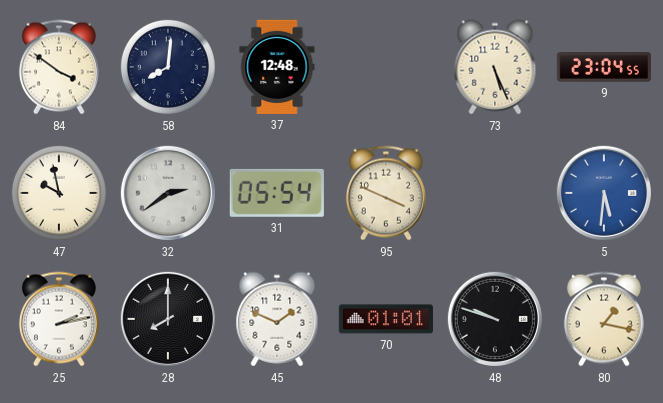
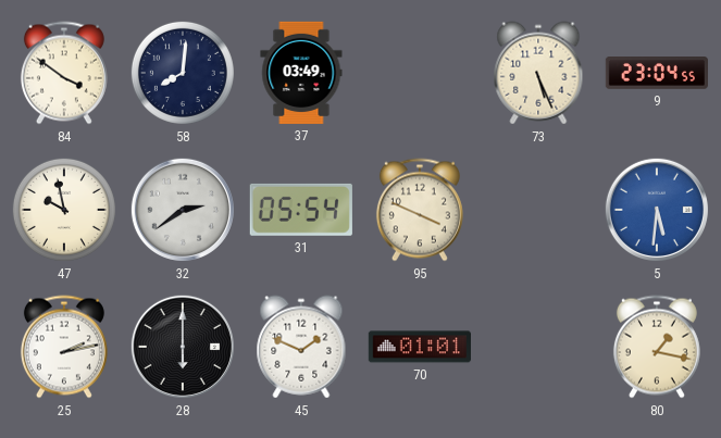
37: 12:48 -> 03:49
28: 8:00 -> 6:00
48: 9:48 -> none
